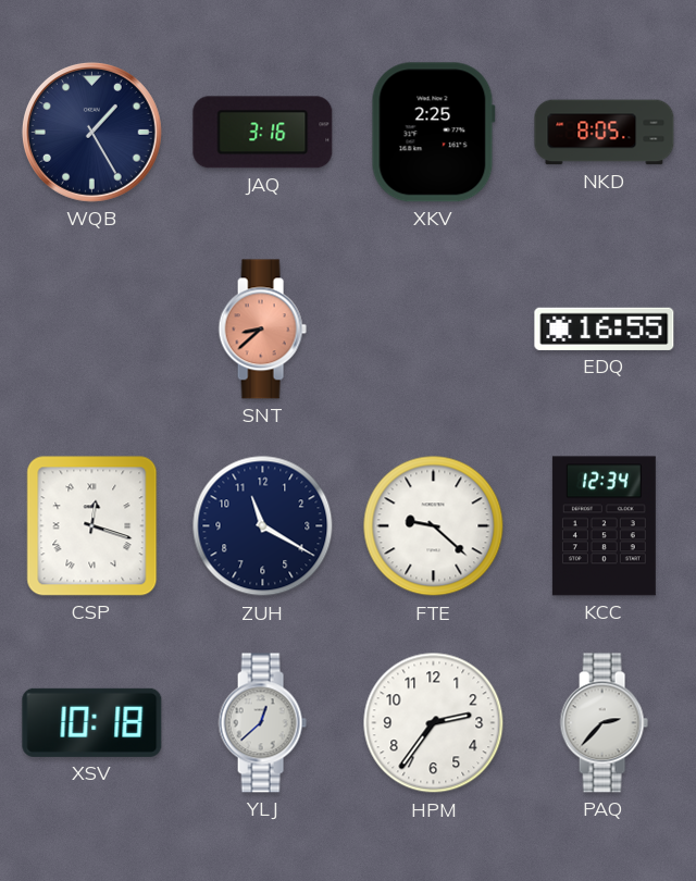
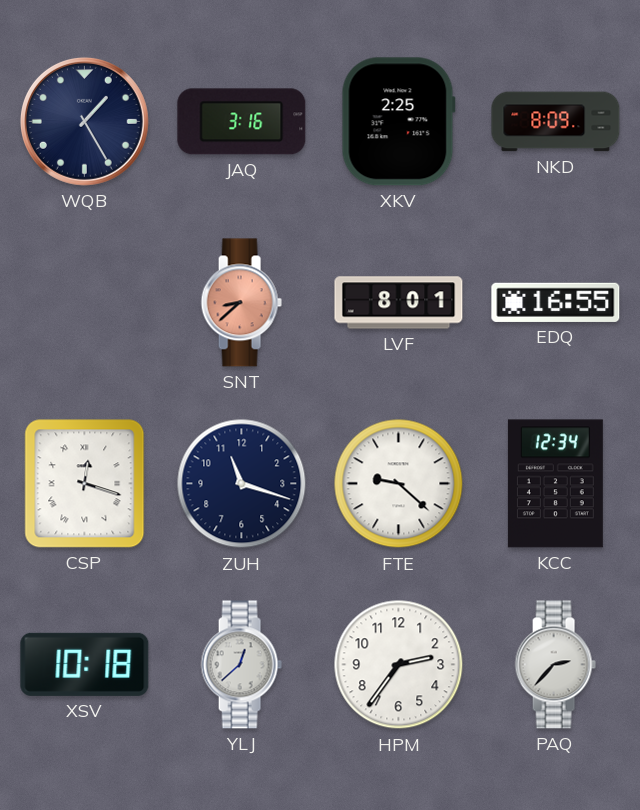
NKD: 8:05 -> 8:09
LVF: none -> 8:01
ZUH: 11:20 -> 11:18
